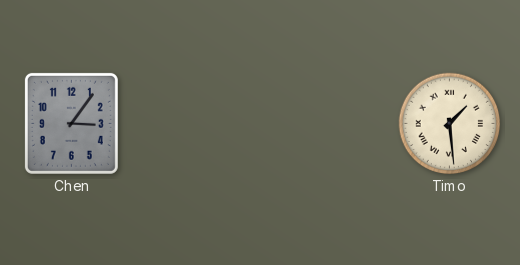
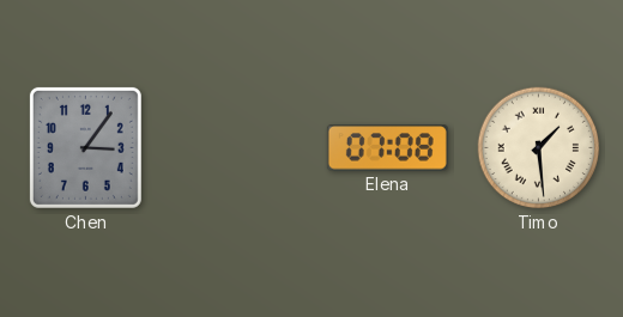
Elena: none -> 07:08
